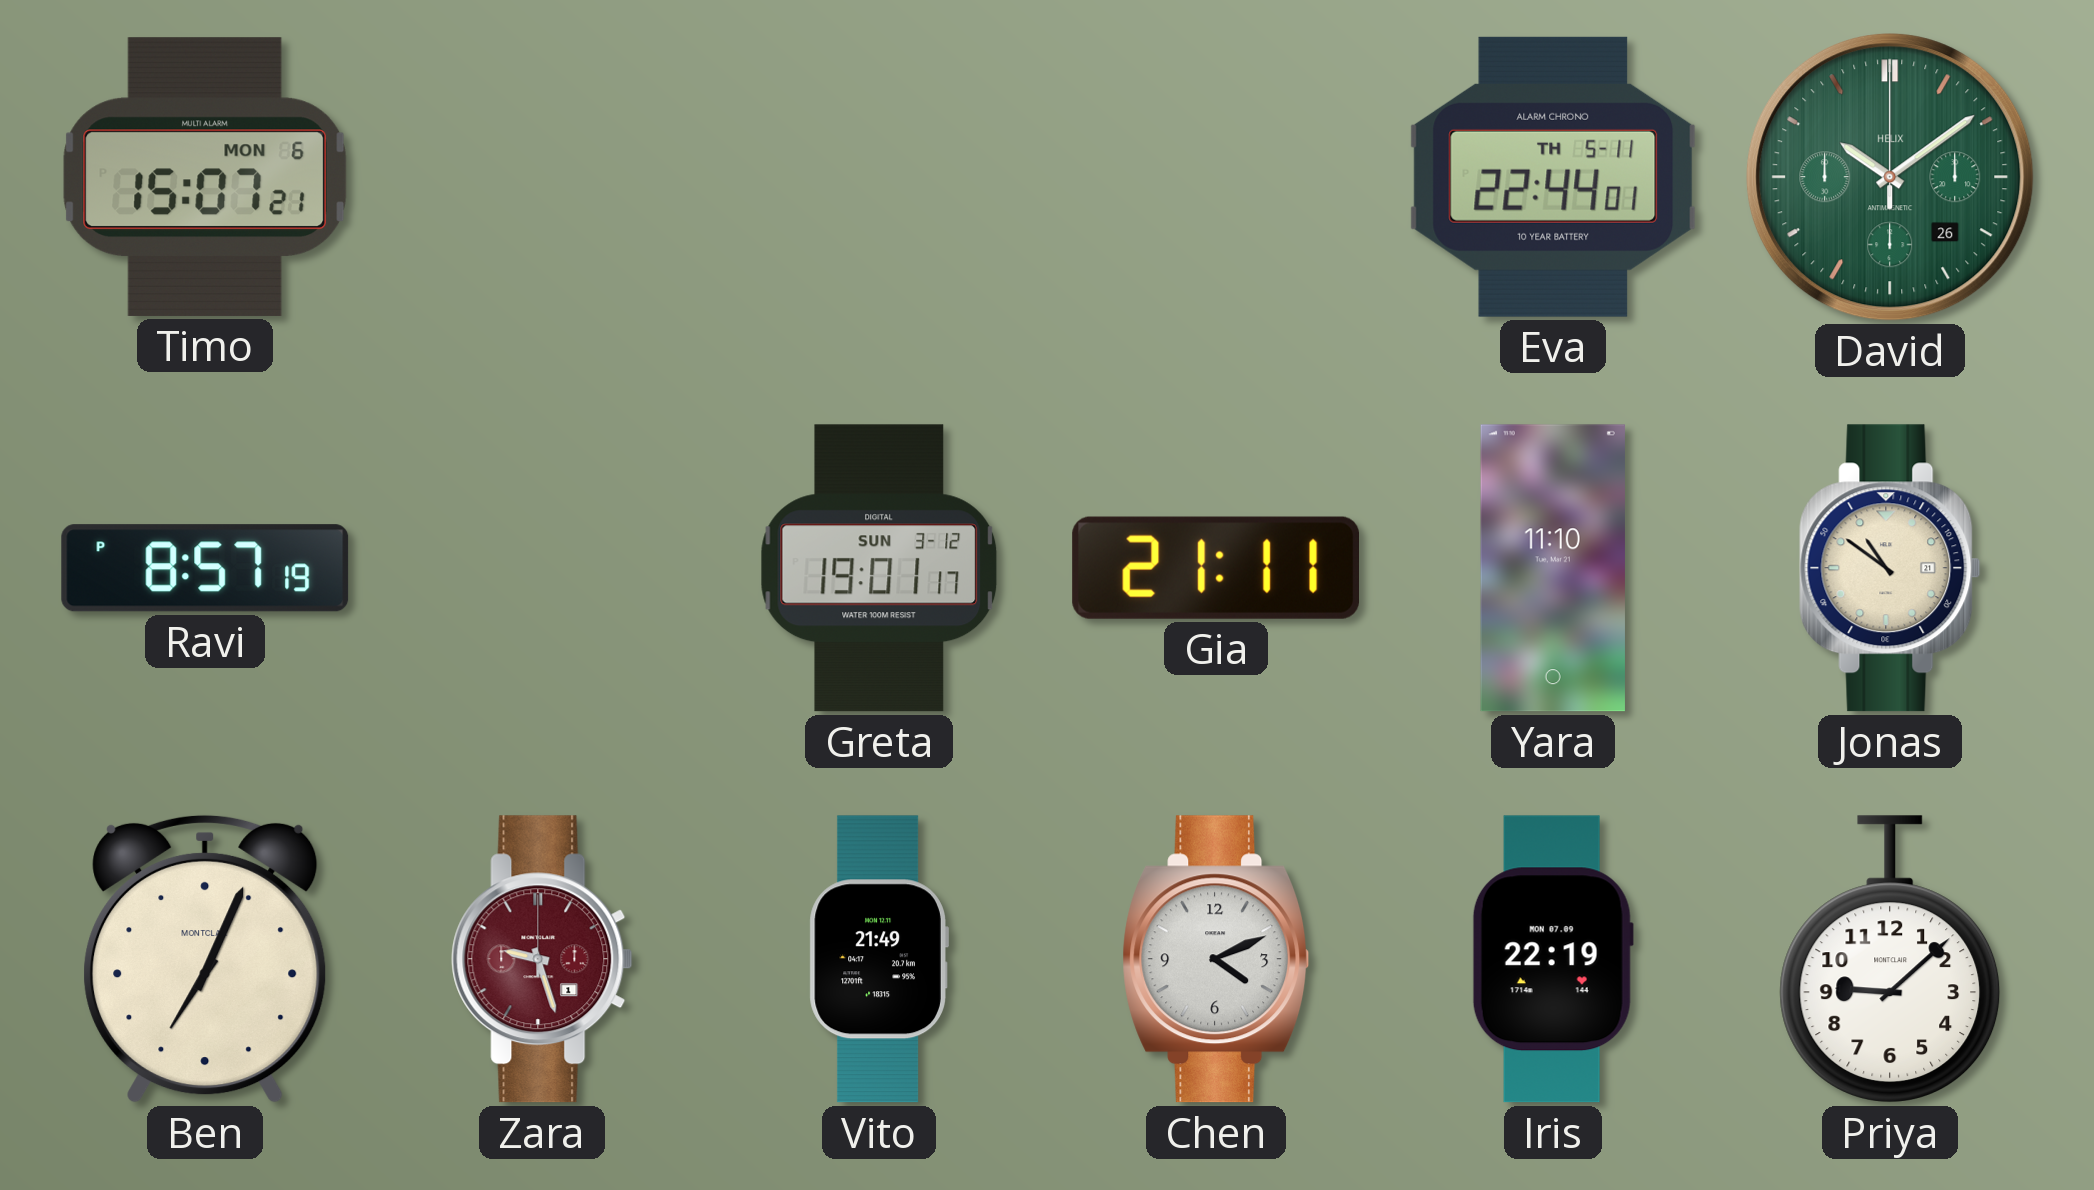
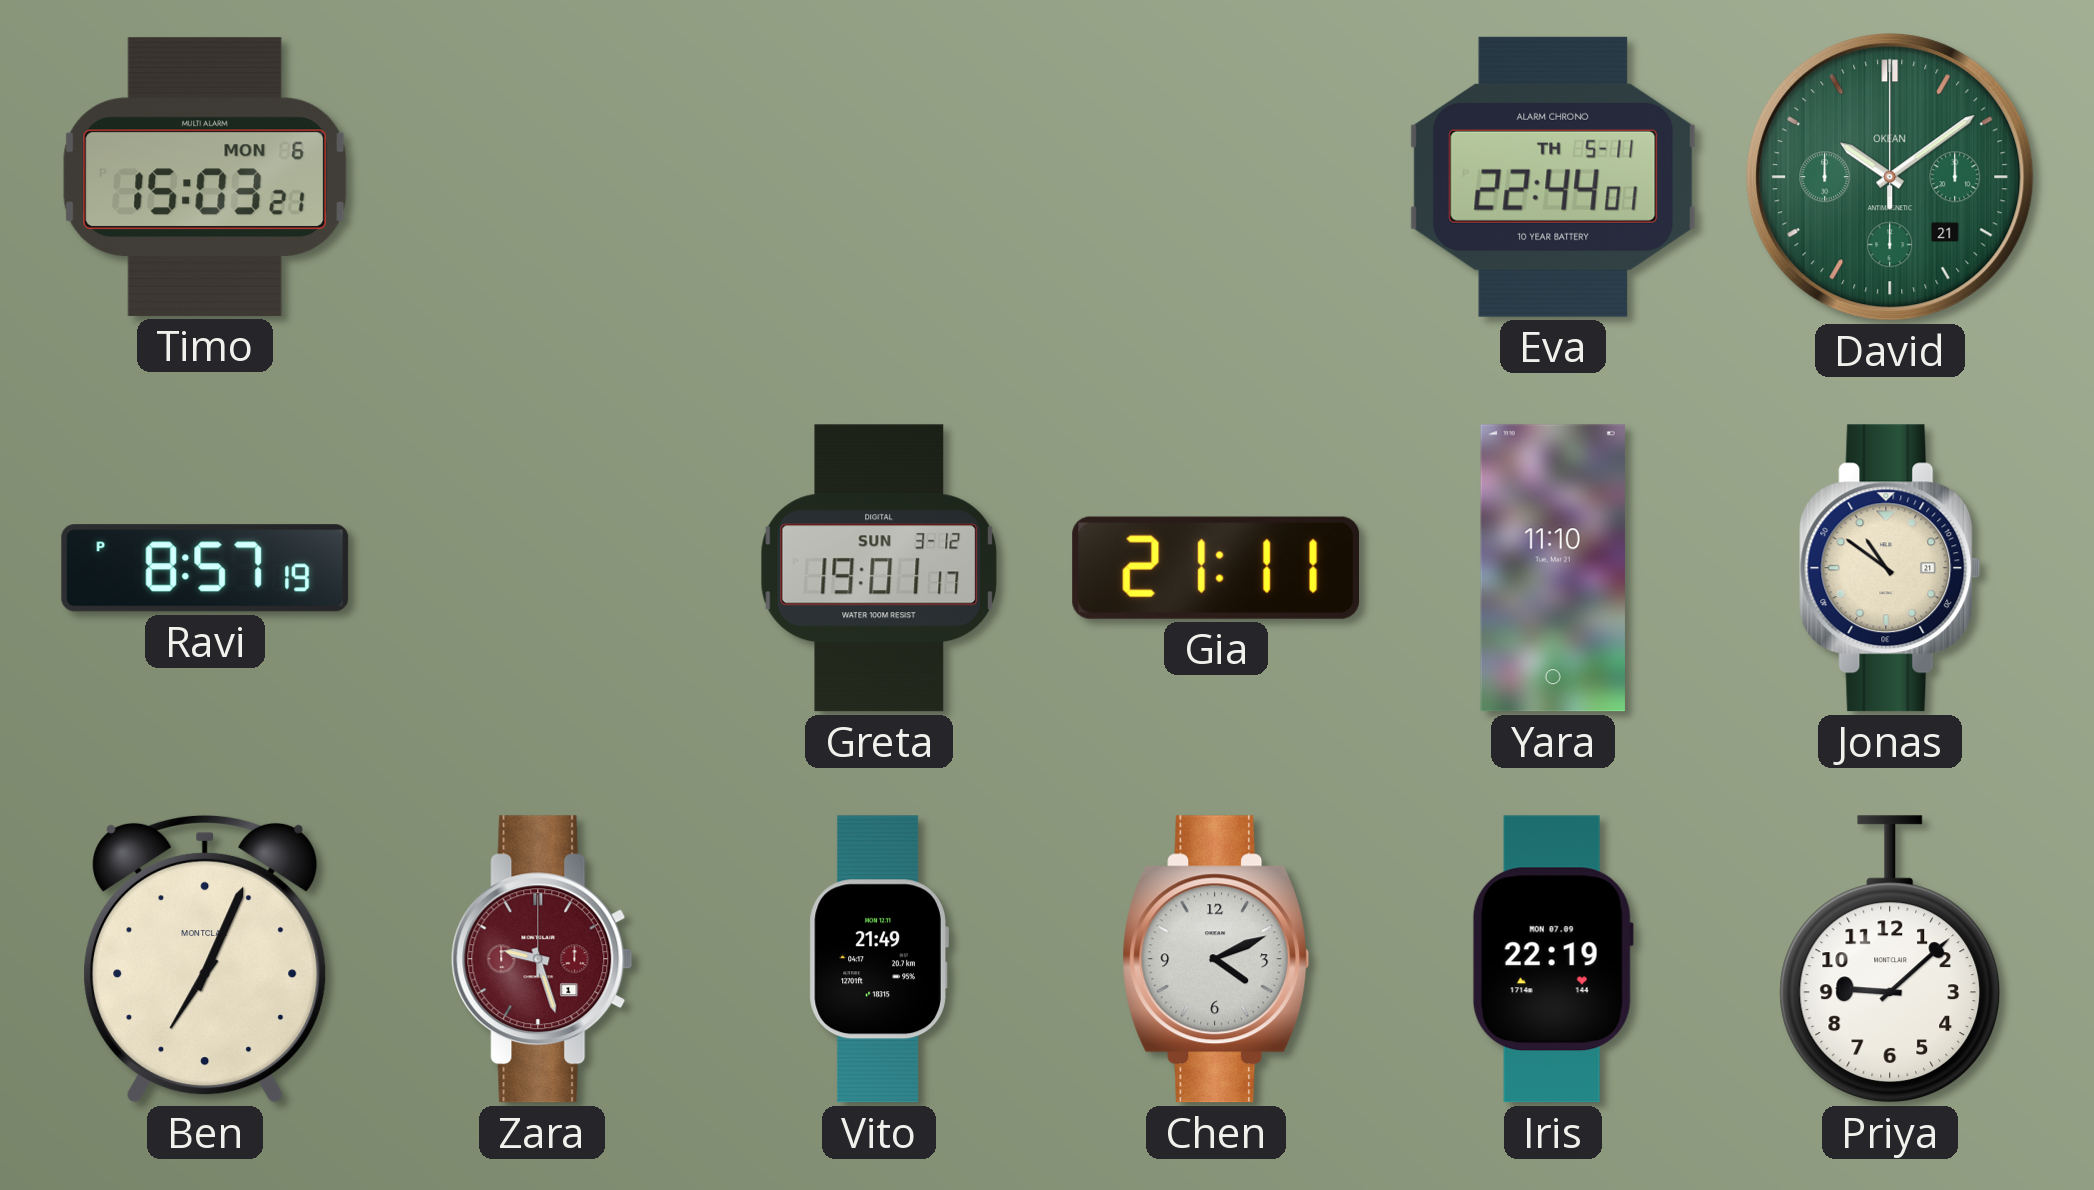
Timo: 15:07 -> 15:03
David date: 26 -> 21
David brand: HELIX -> OKEAN
